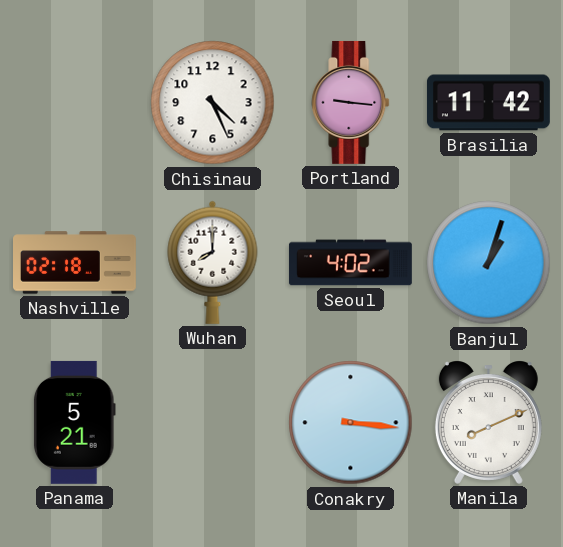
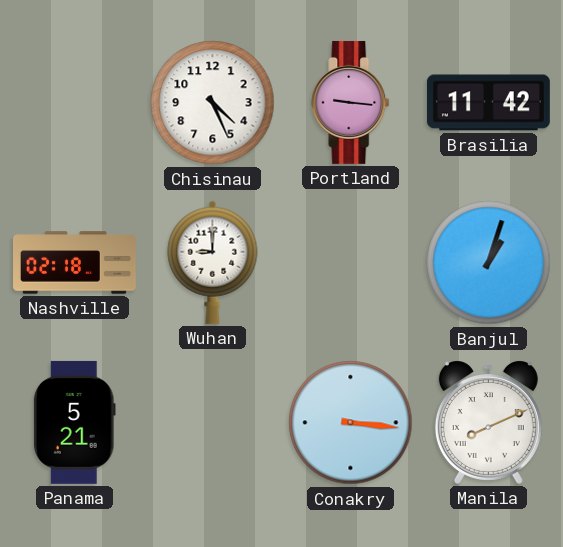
Wuhan: 8:00 -> 9:00
Seoul: 4:02 -> none
